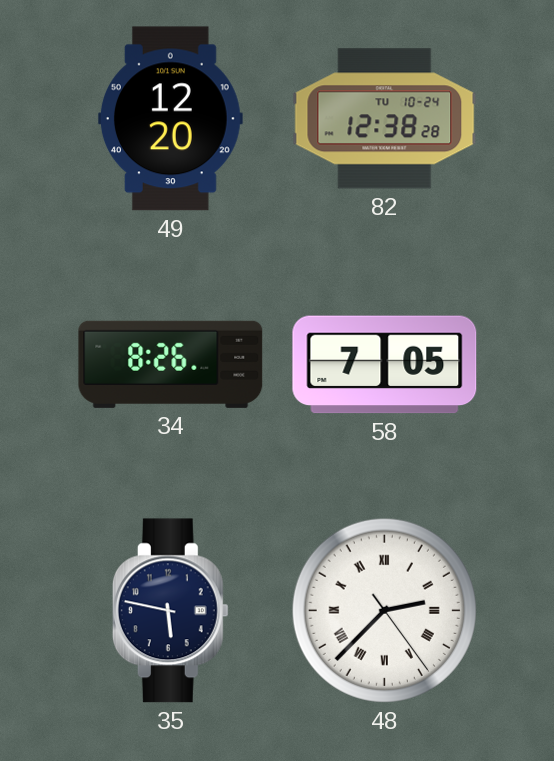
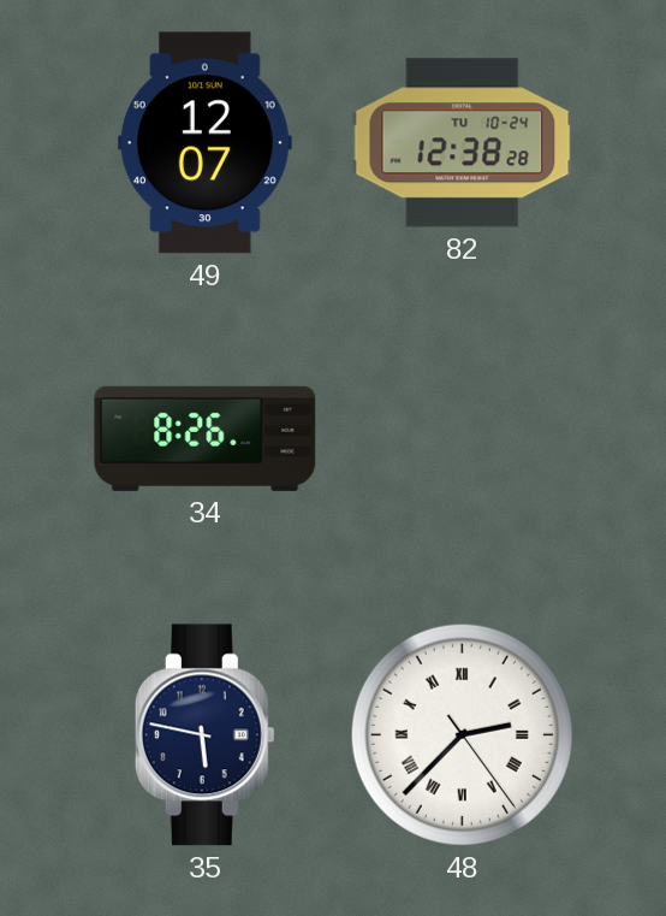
49: 12:20 -> 12:07
58: 7:05 -> none
